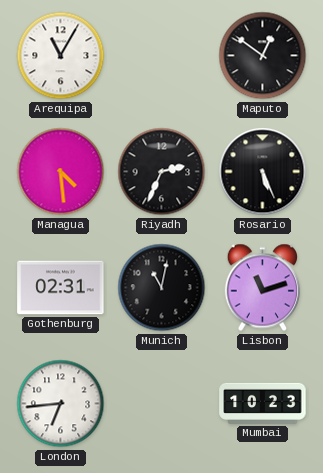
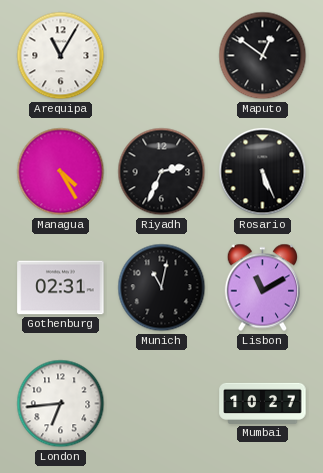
Managua: 4:29 -> 4:25
Lisbon: 11:12 -> 11:10
Mumbai: 10:23 -> 10:27
